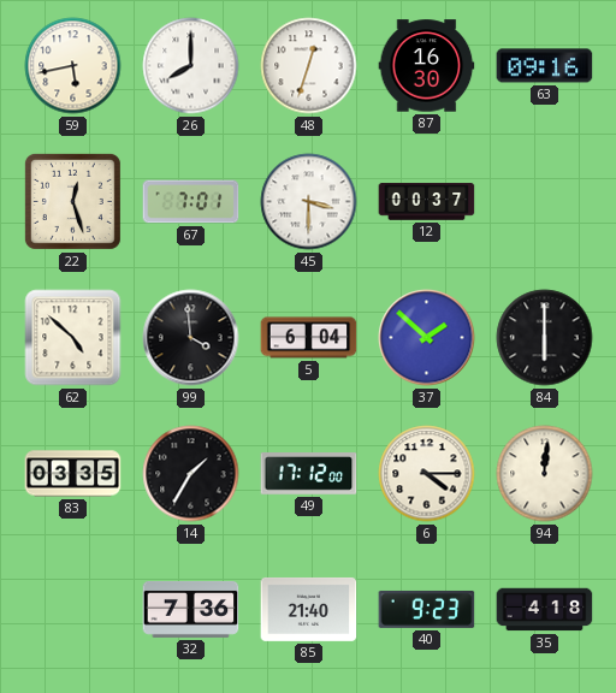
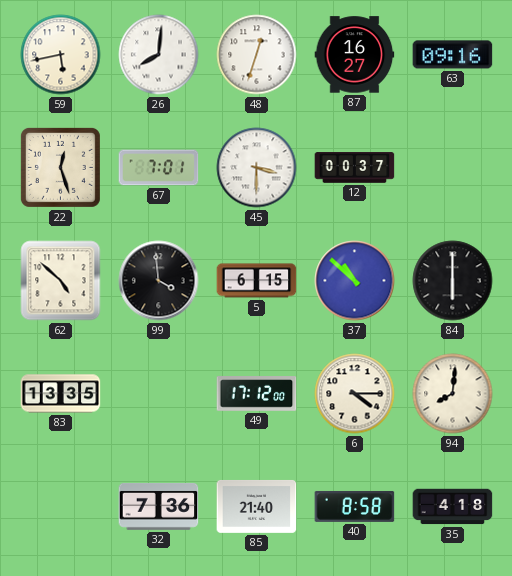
26: 8:00 -> 8:01
87: 16:30 -> 16:27
5: 6:04 -> 6:15
37: 1:52 -> 10:52
83: 03:35 -> 13:35
14: 1:35 -> none
94: 12:01 -> 8:01
40: 9:23 -> 8:58
